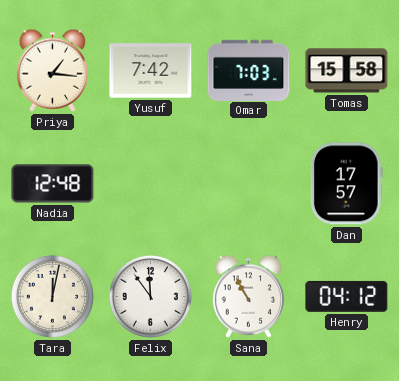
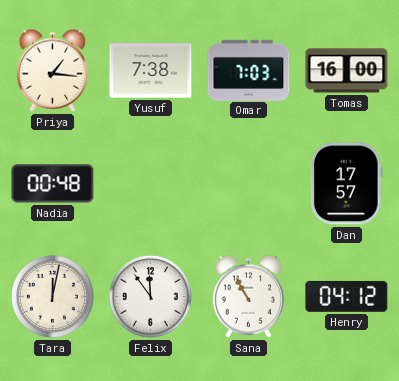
Yusuf: 7:42 -> 7:38
Tomas: 15:58 -> 16:00
Nadia: 12:48 -> 00:48
